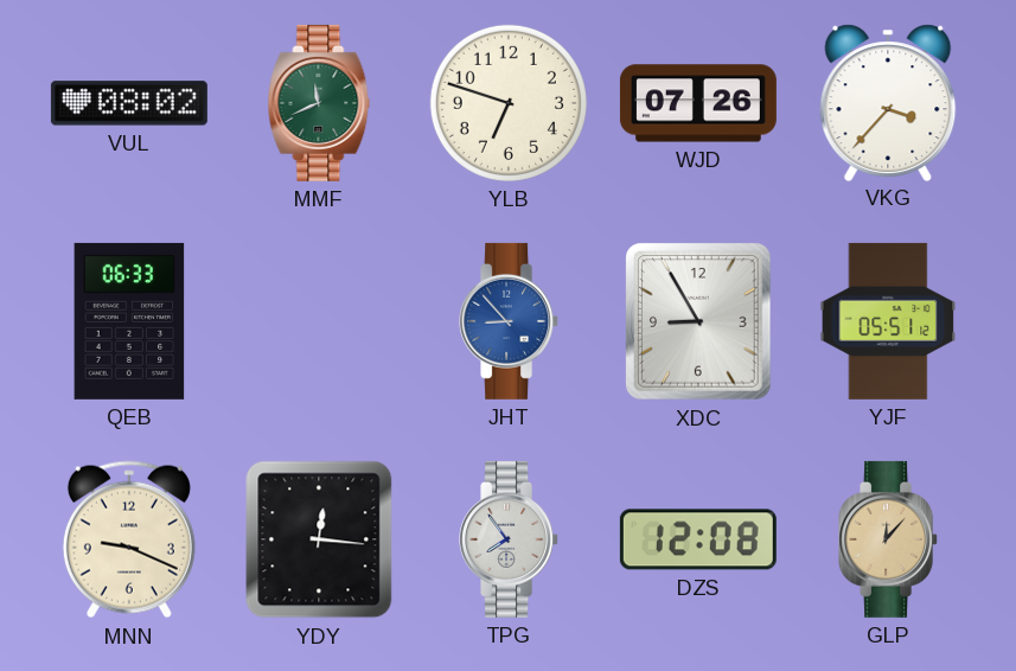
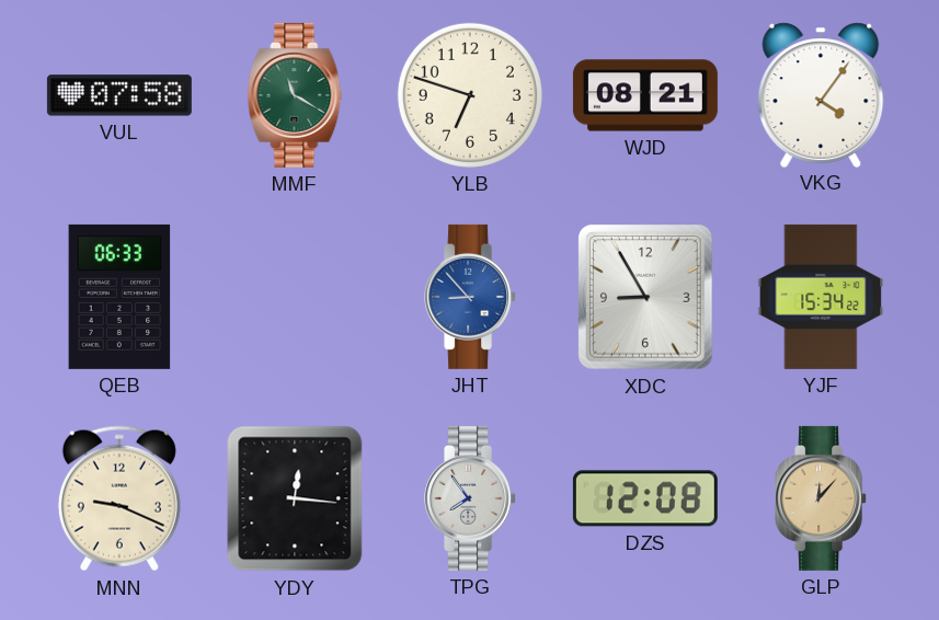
VUL: 08:02 -> 07:58
MMF: 11:41 -> 11:20
WJD: 07:26 -> 08:21
VKG: 3:37 -> 4:06
YJF: 05:51 -> 15:34
